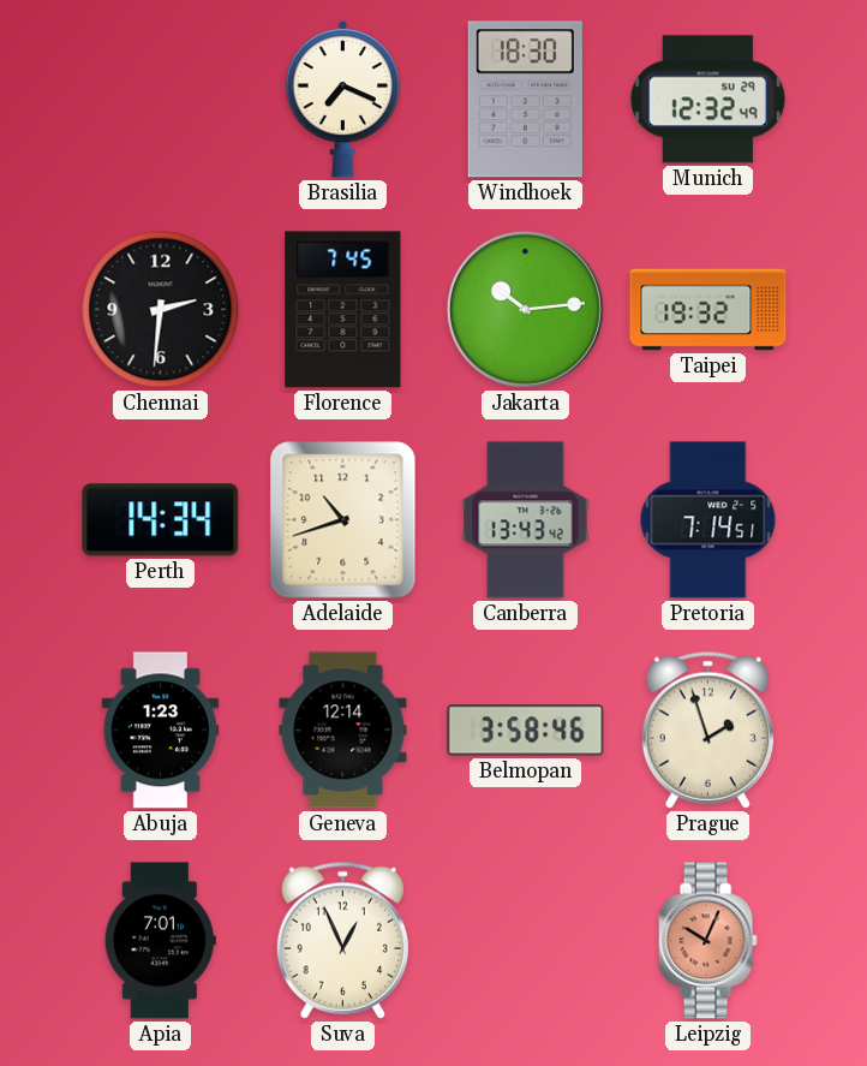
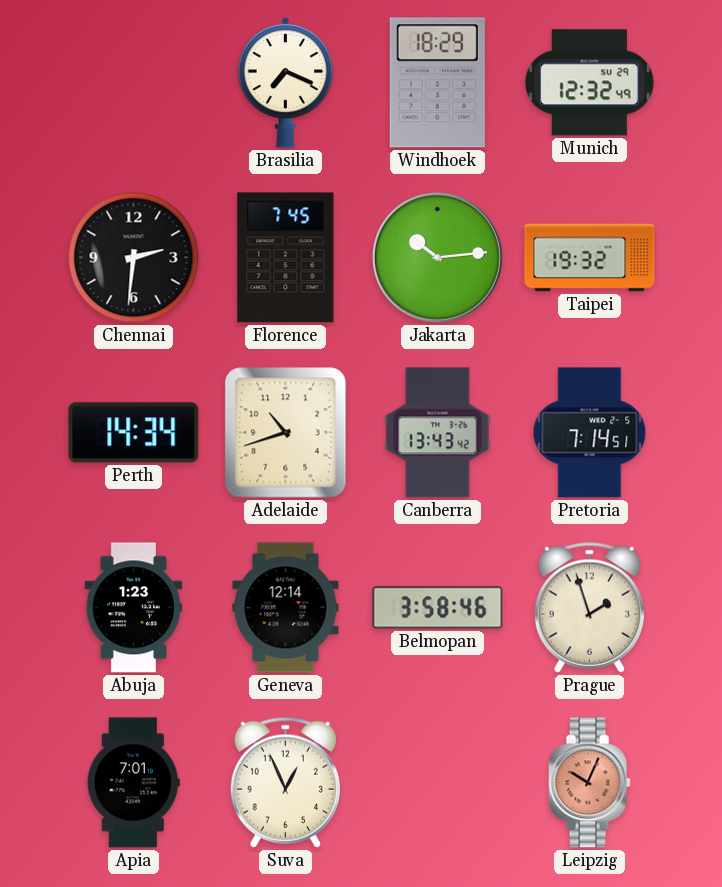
Windhoek: 18:30 -> 18:29
